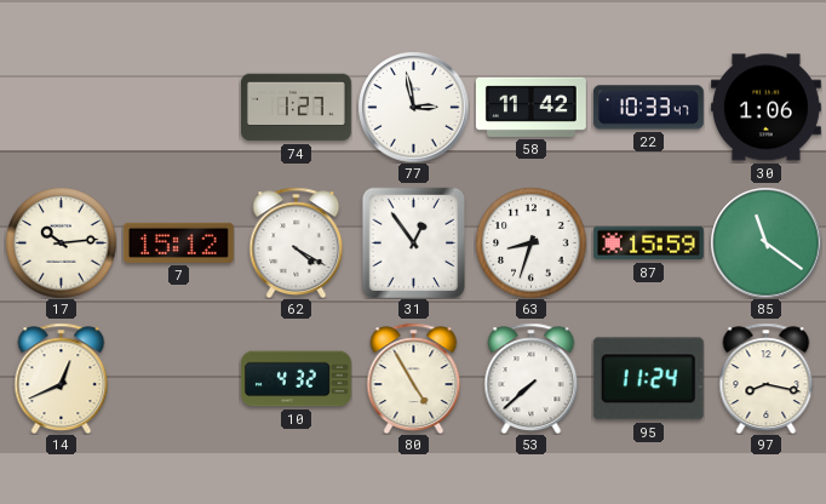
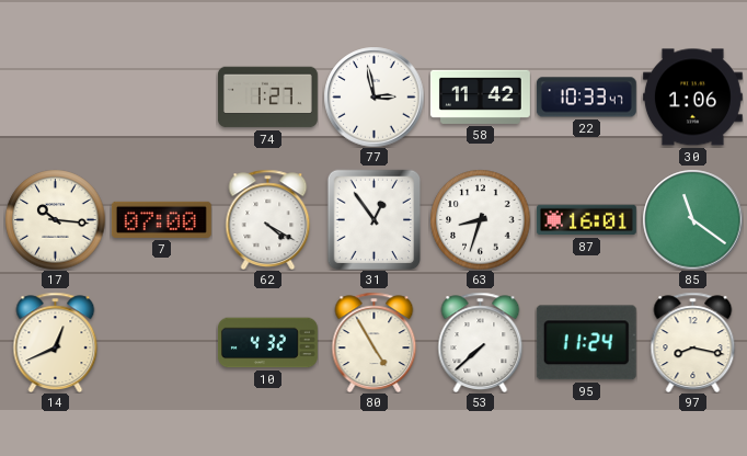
17: 10:14 -> 10:16
7: 15:12 -> 07:00
87: 15:59 -> 16:01
